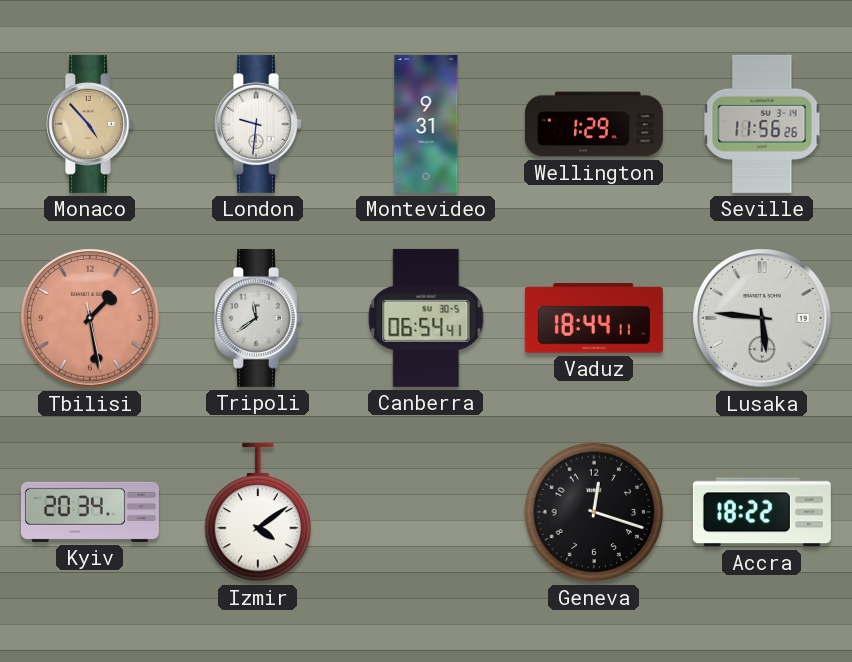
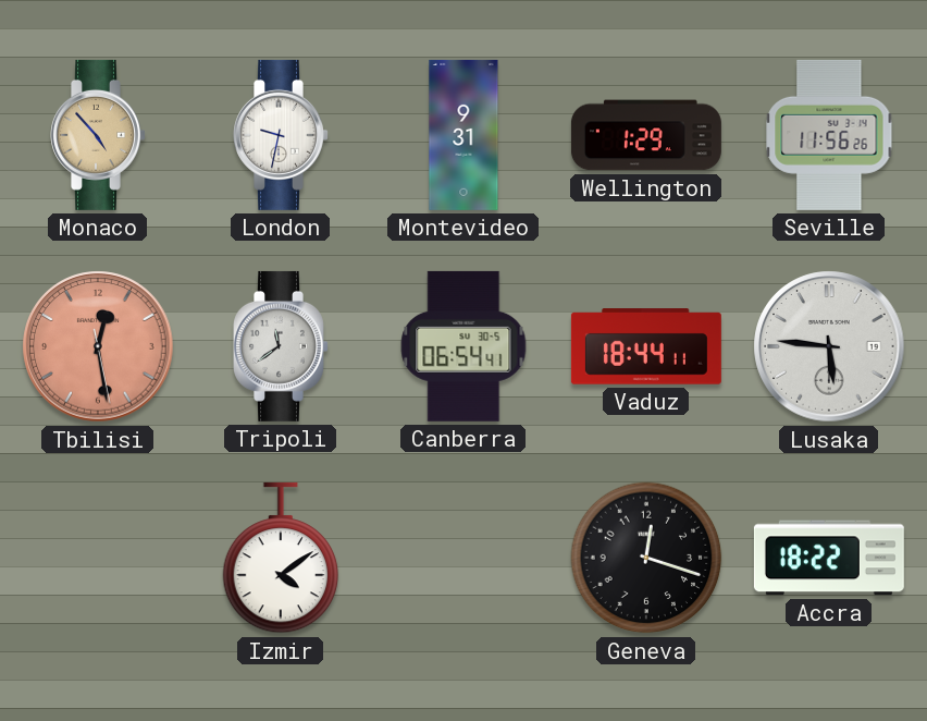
London: 9:31 -> 9:32
Tbilisi: 1:28 -> 12:28
Kyiv: 20:34 -> none
